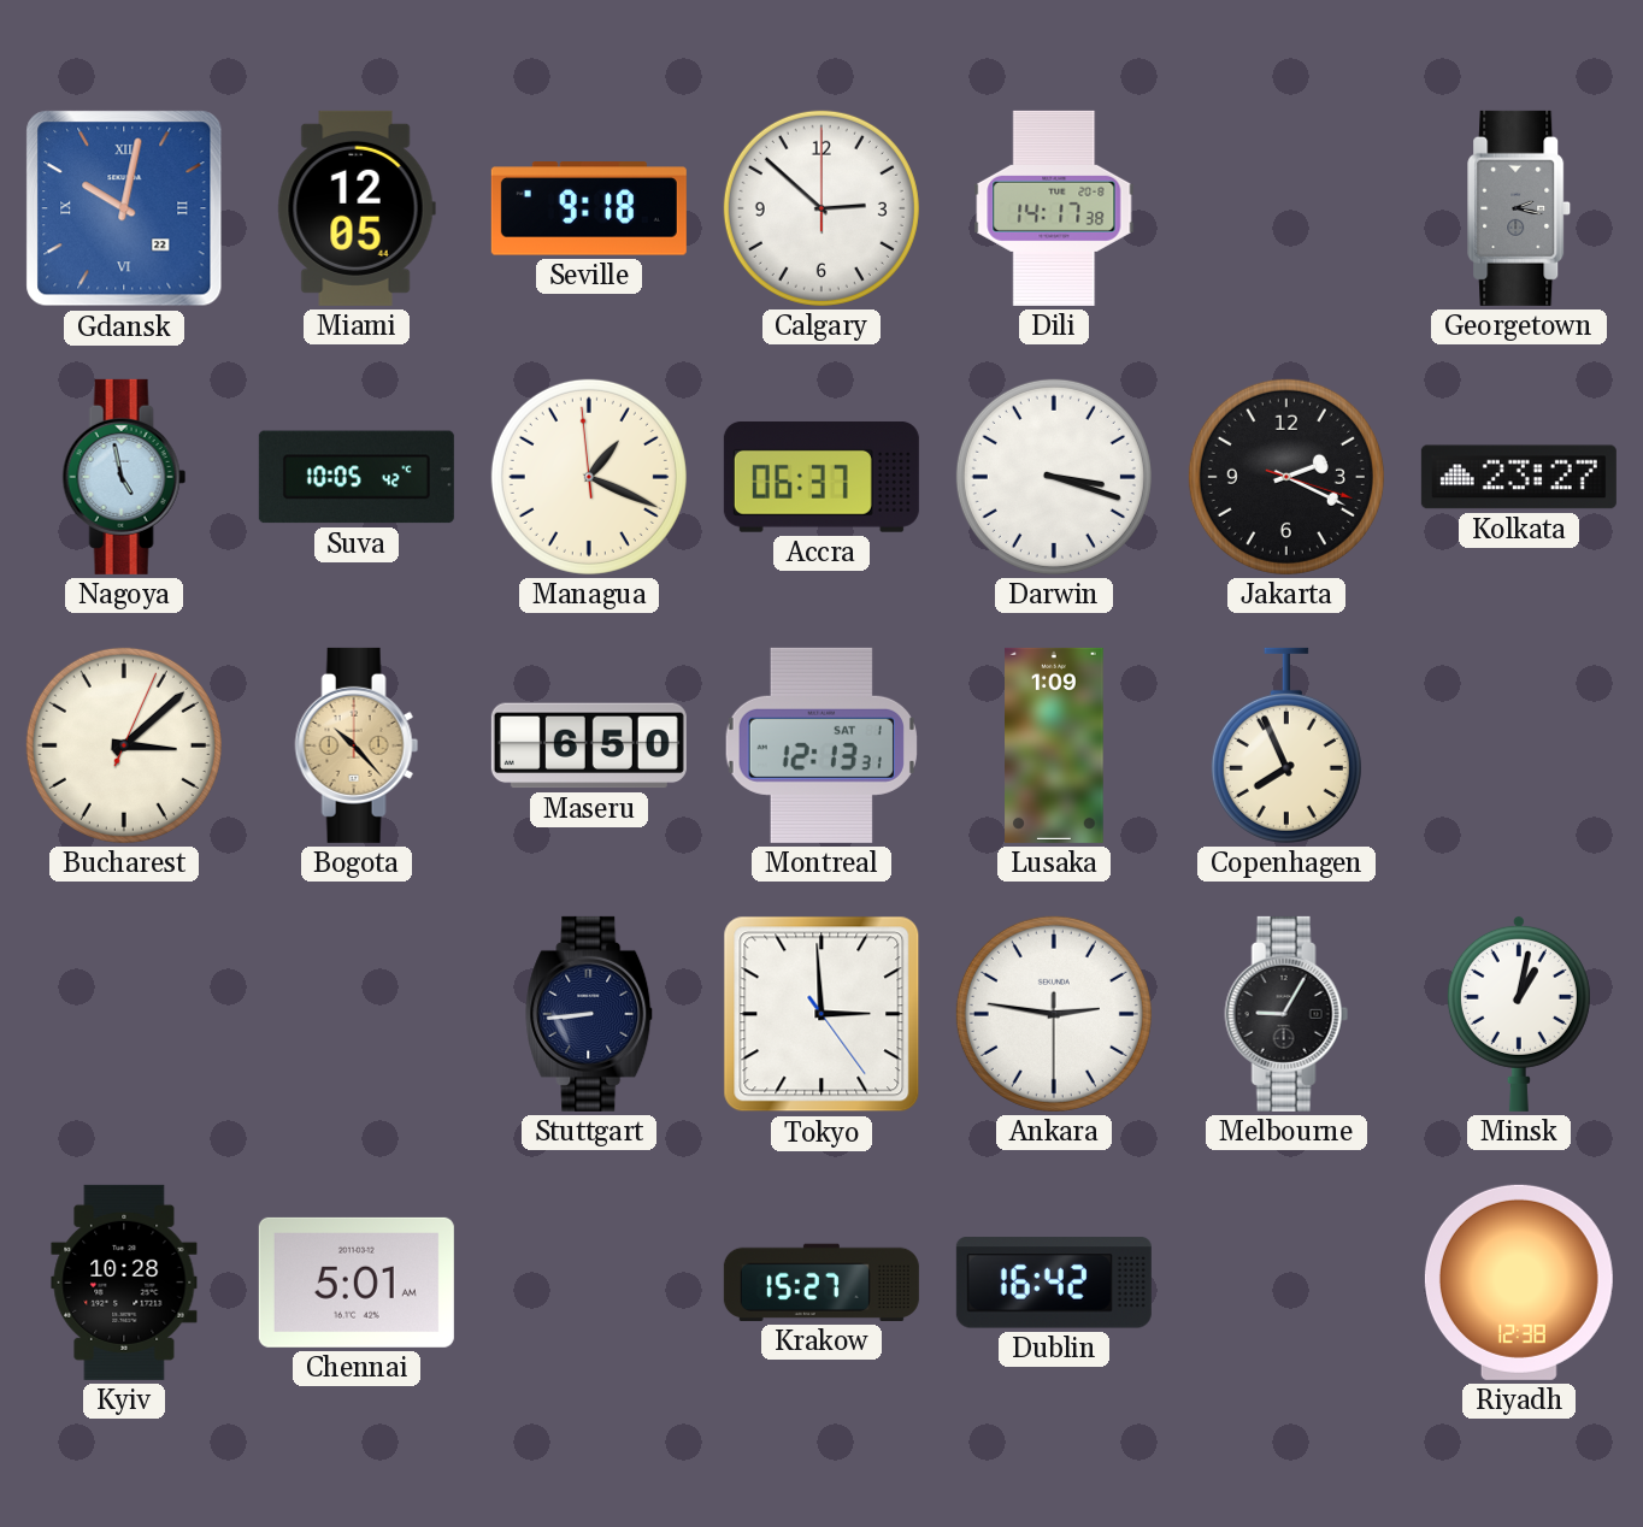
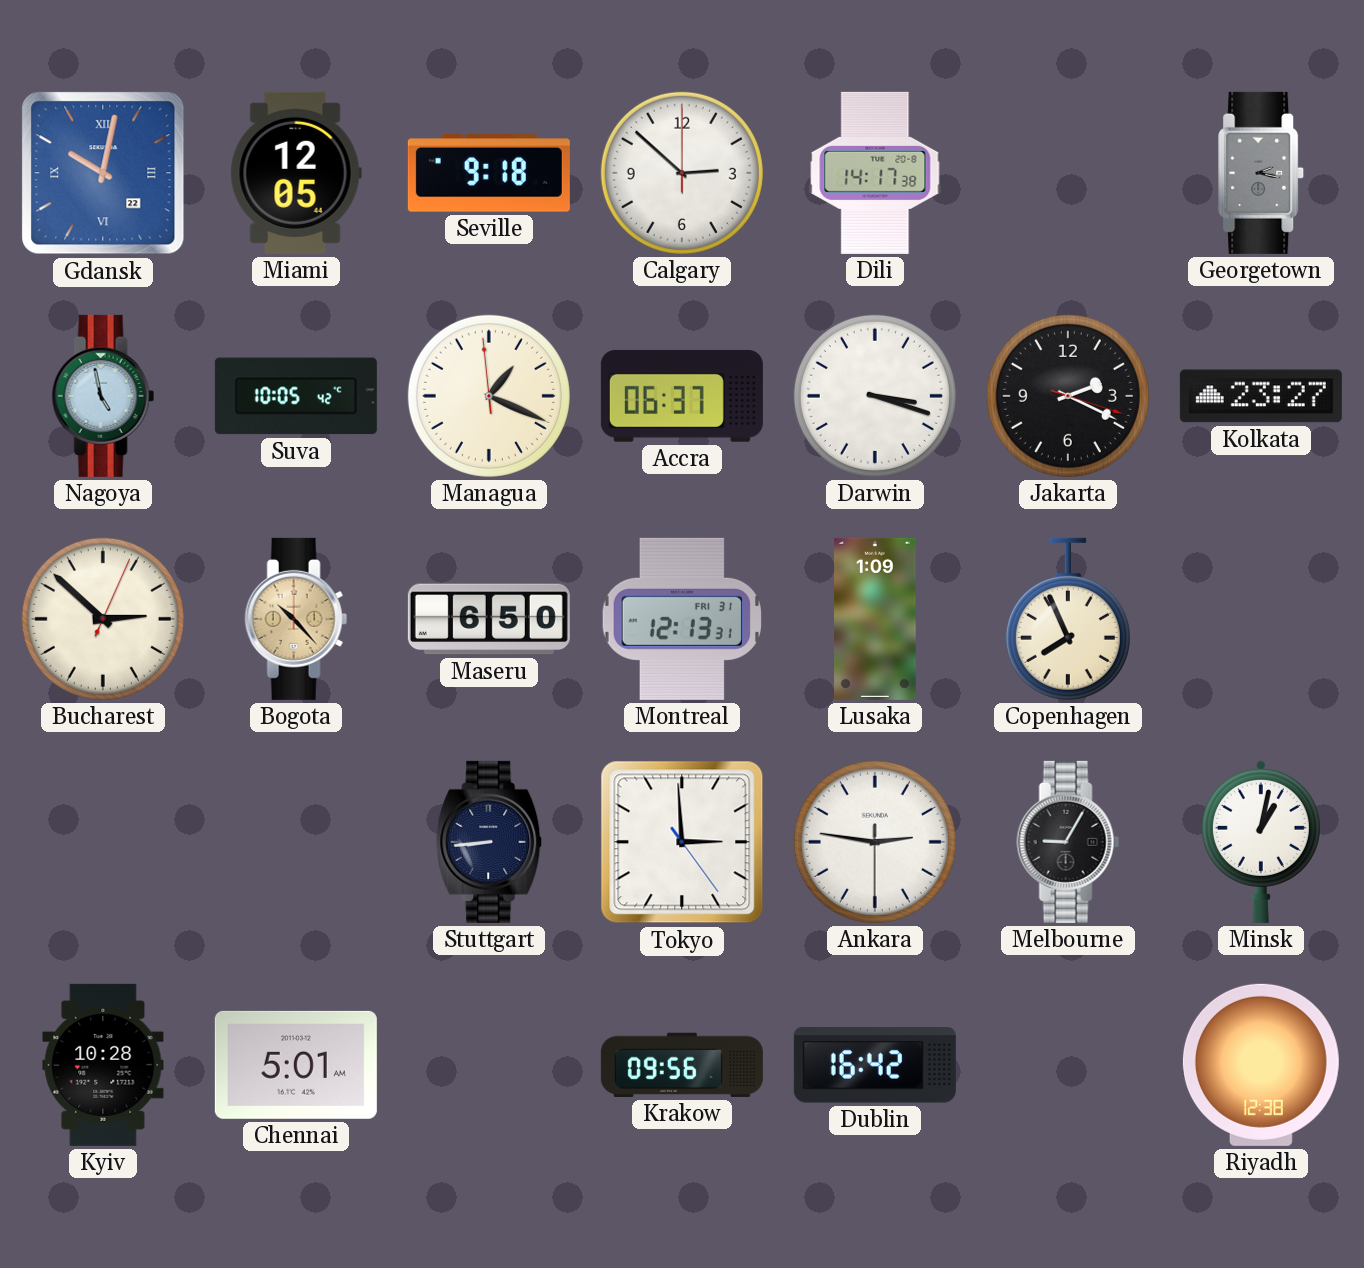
Bucharest: 3:08 -> 2:52
Montreal date: SAT 1 -> FRI 31
Krakow: 15:27 -> 09:56
